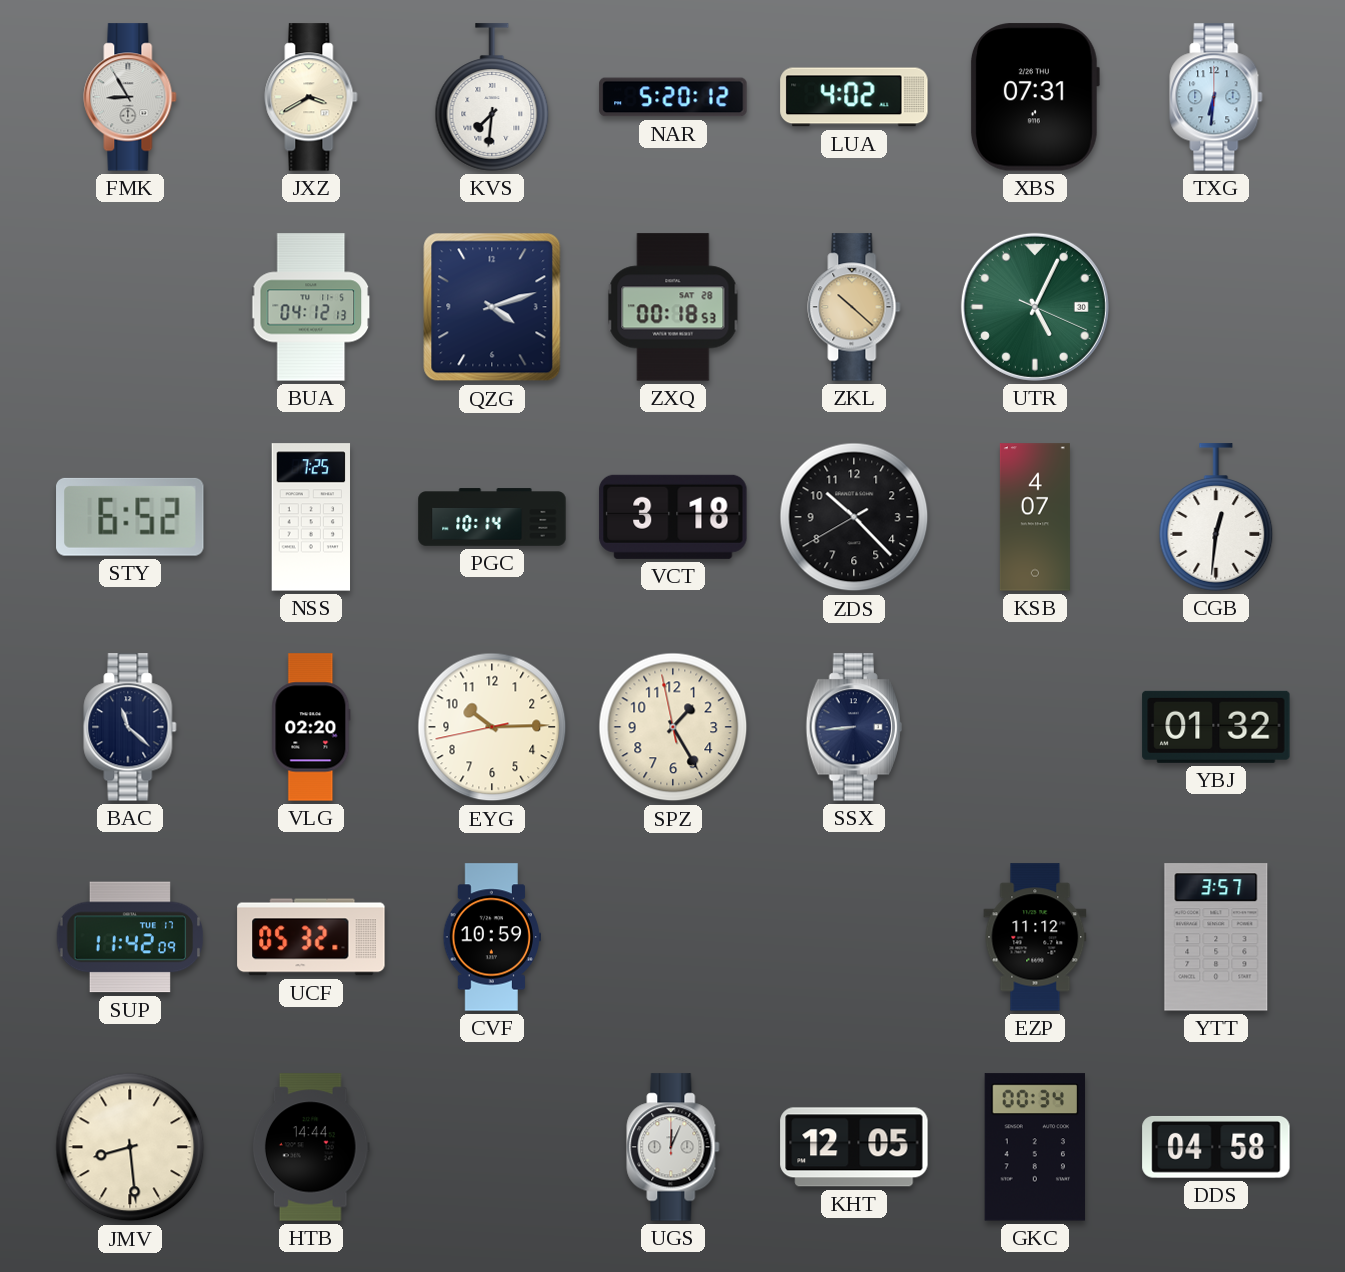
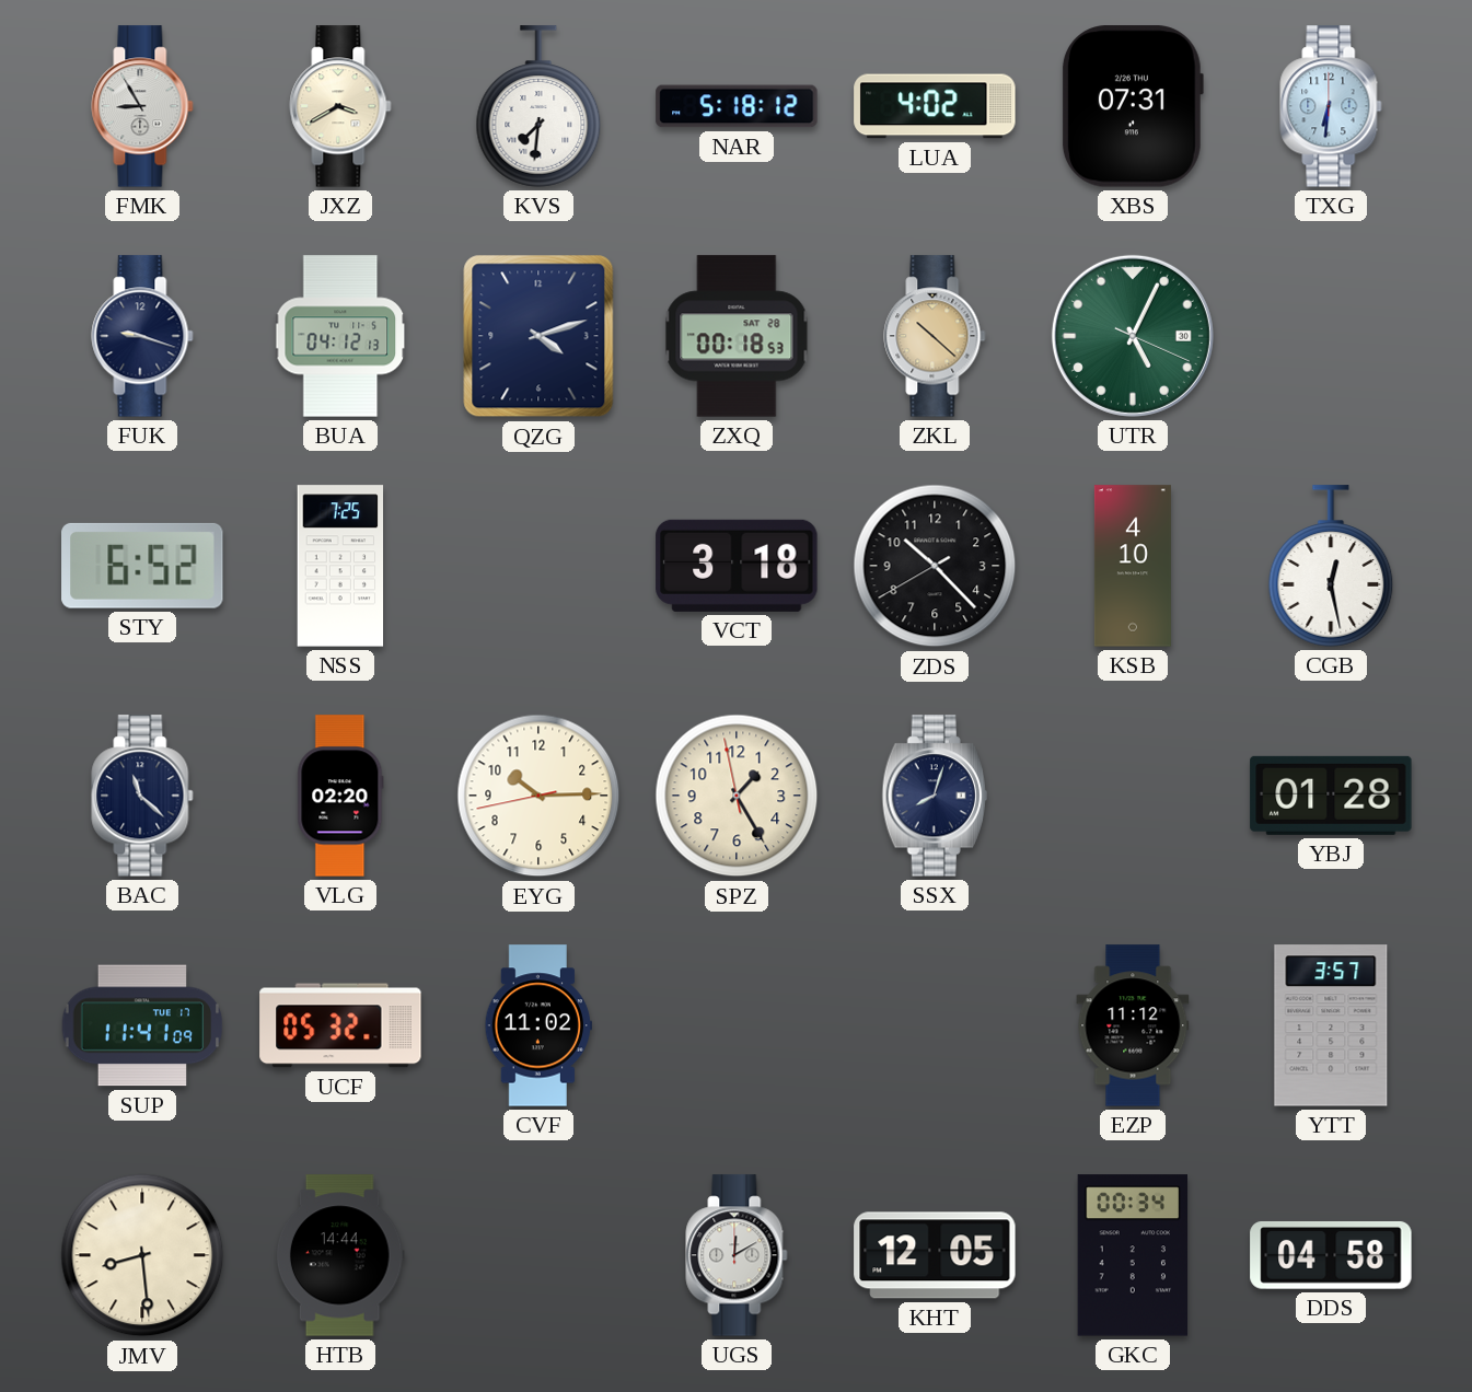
NAR: 5:20 -> 5:18
FUK: none -> 9:18
PGC: 10:14 -> none
KSB: 4:07 -> 4:10
CGB: 12:31 -> 12:28
SSX: 8:44 -> 8:03
YBJ: 01:32 -> 01:28
SUP: 11:42 -> 11:41
CVF: 10:59 -> 11:02
UGS: 12:04 -> 12:10
